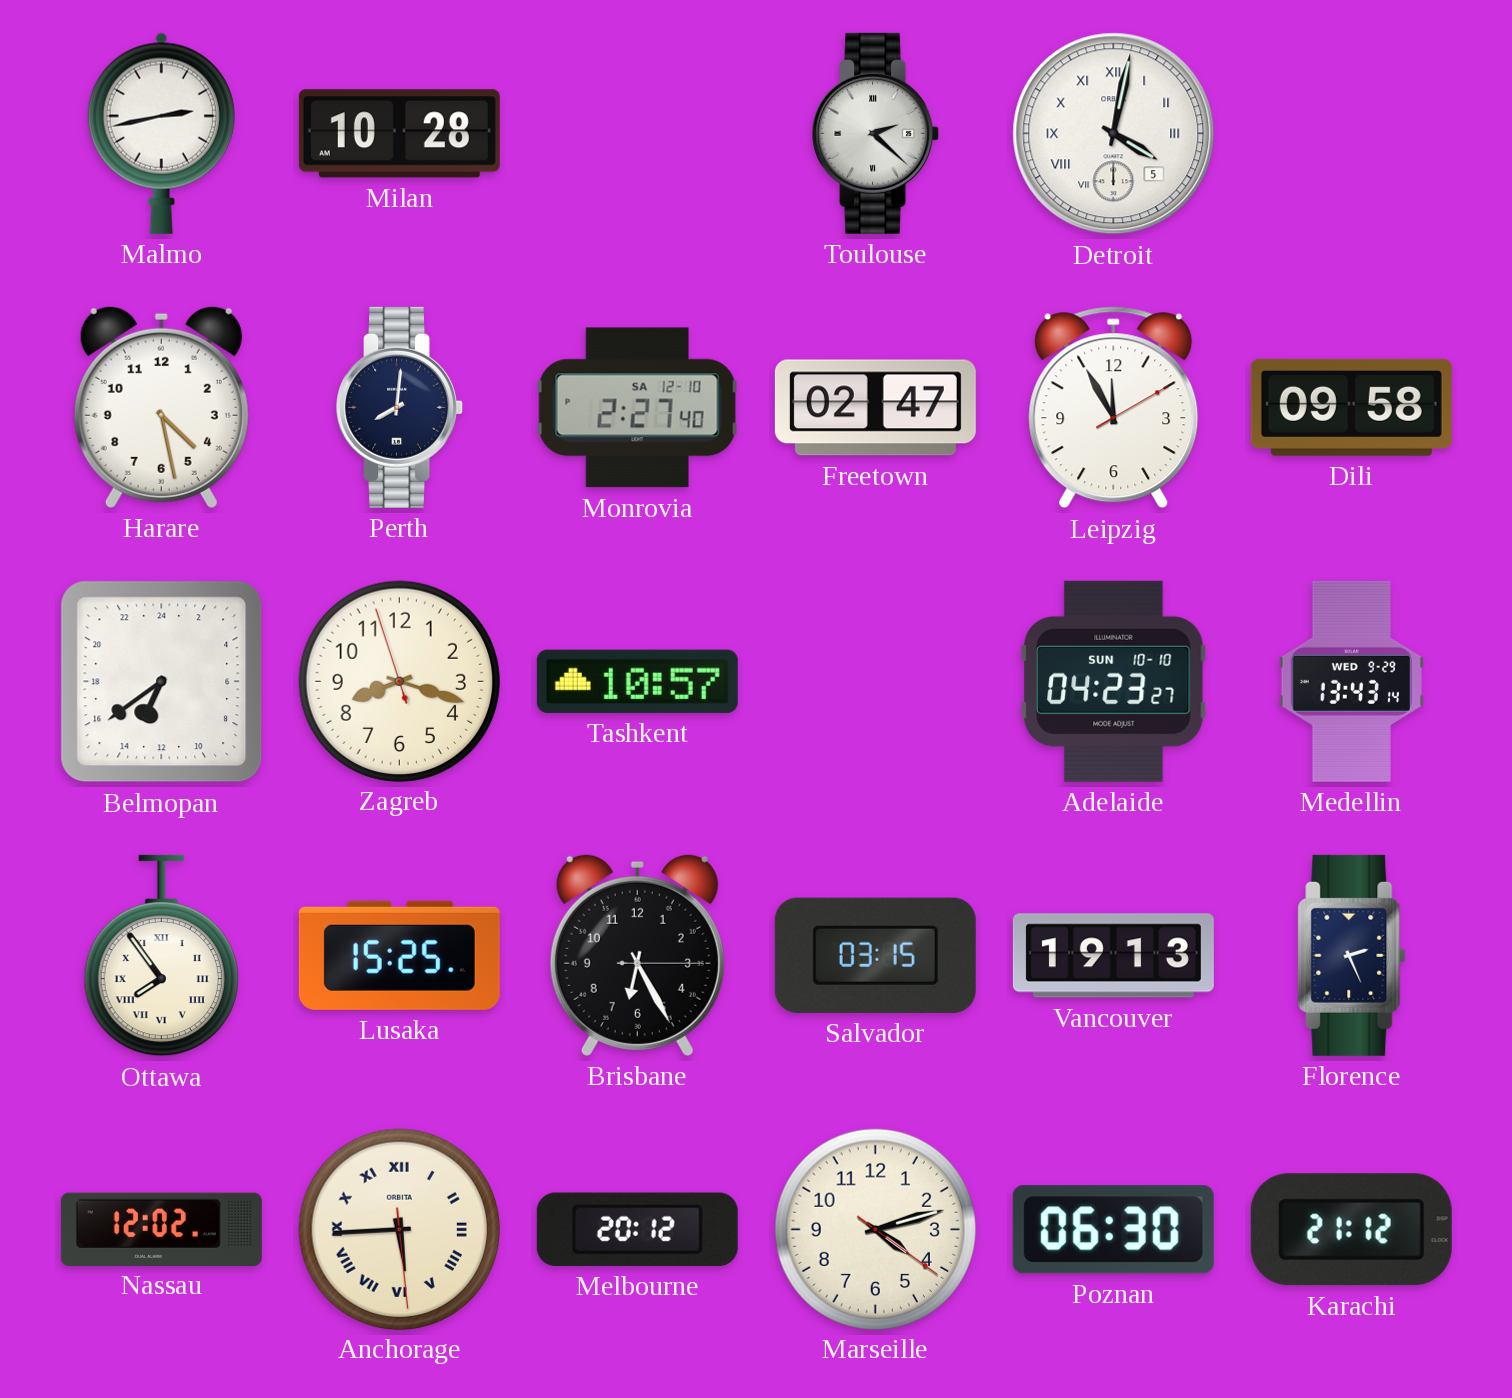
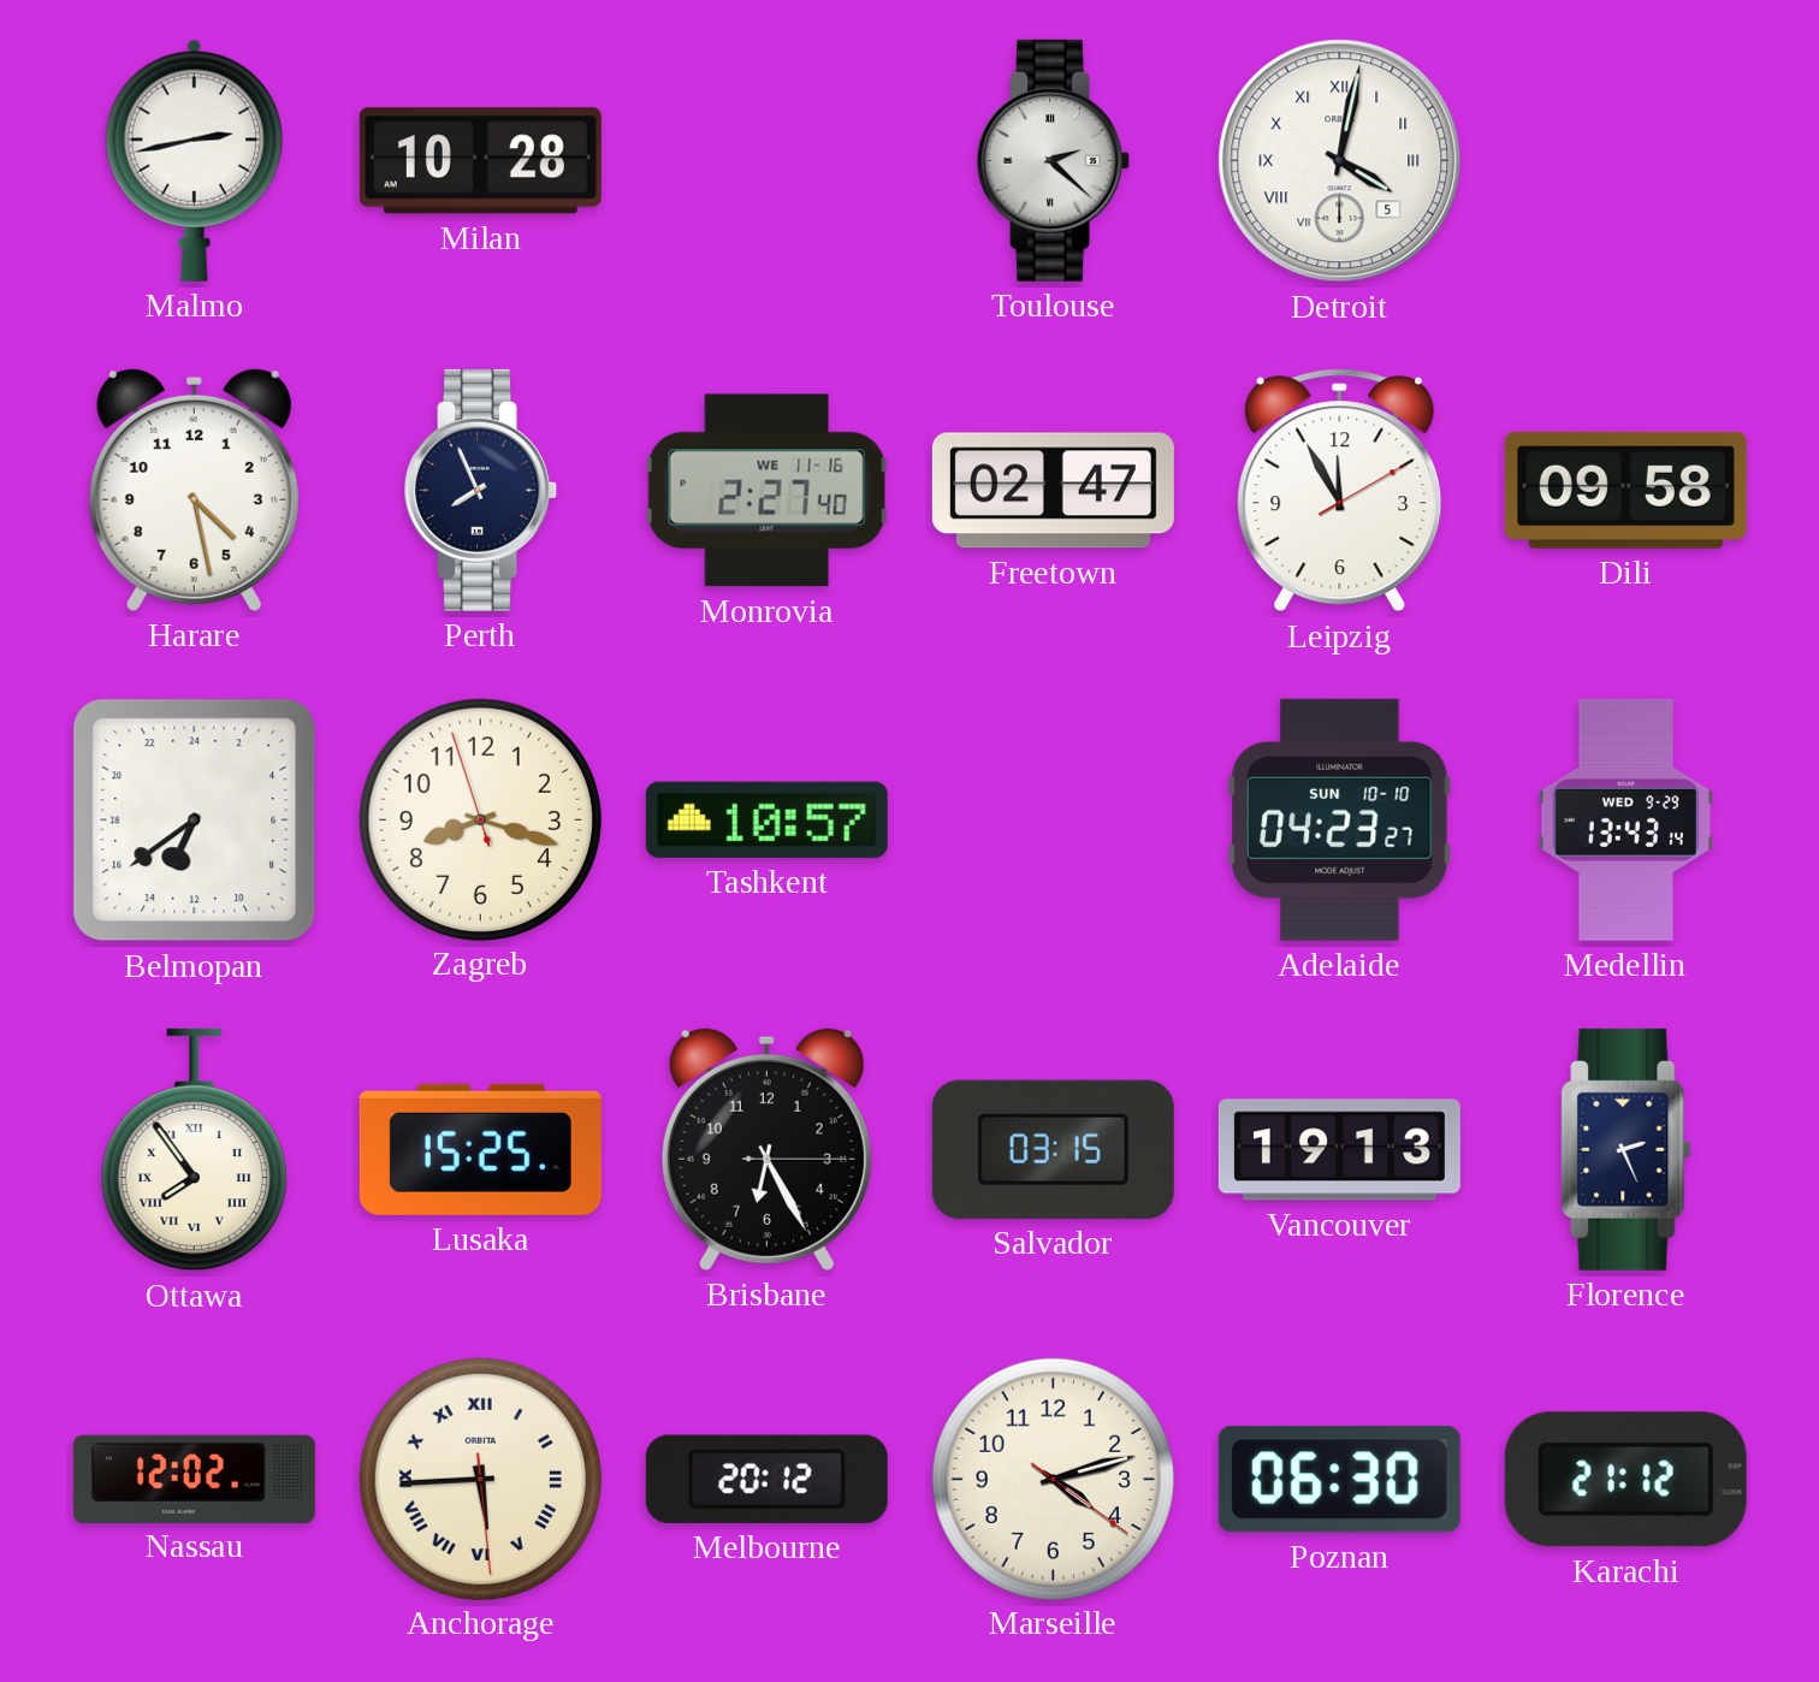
Perth: 8:01 -> 7:56
Monrovia date: SA 12-10 -> WE 11-16
